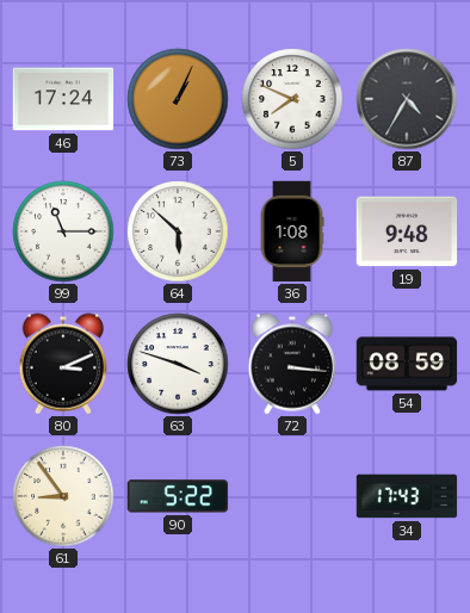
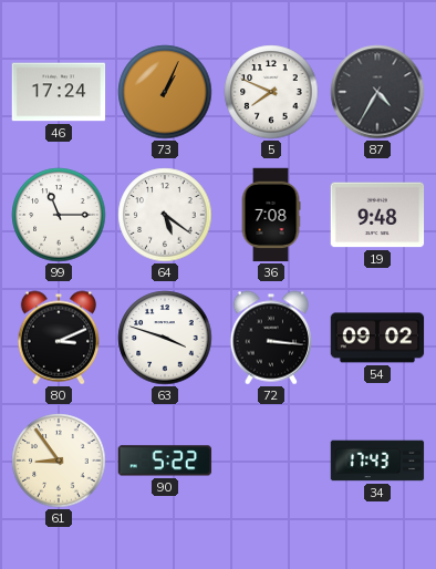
64: 5:52 -> 5:21
36: 1:08 -> 7:08
54: 08:59 -> 09:02
